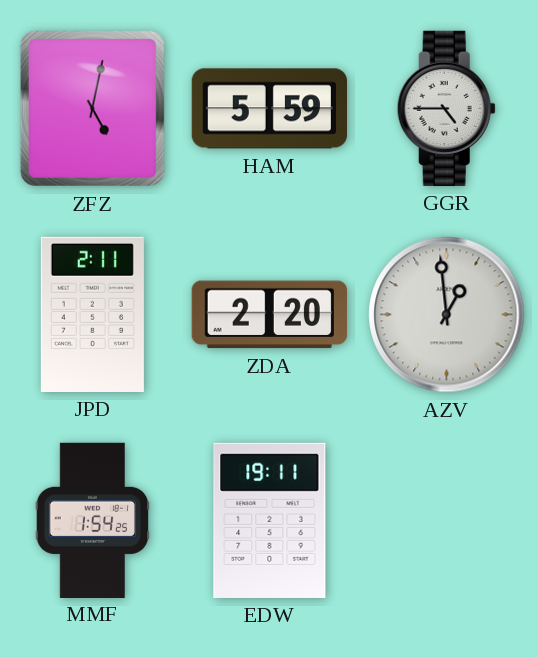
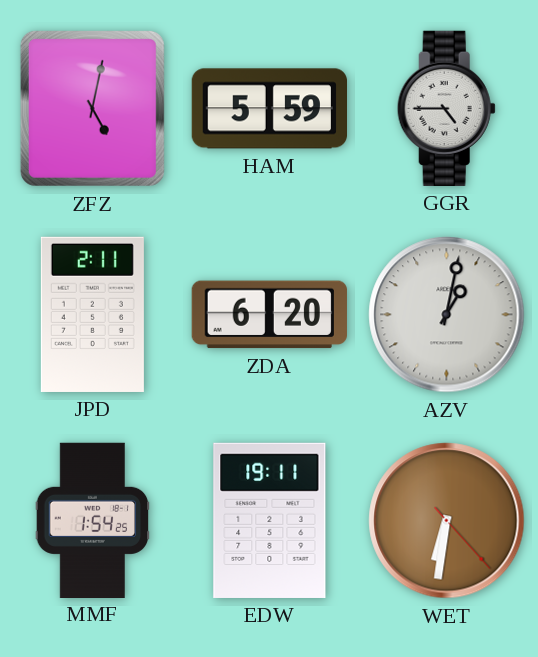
ZDA: 2:20 -> 6:20
AZV: 12:59 -> 1:02
WET: none -> 6:31
